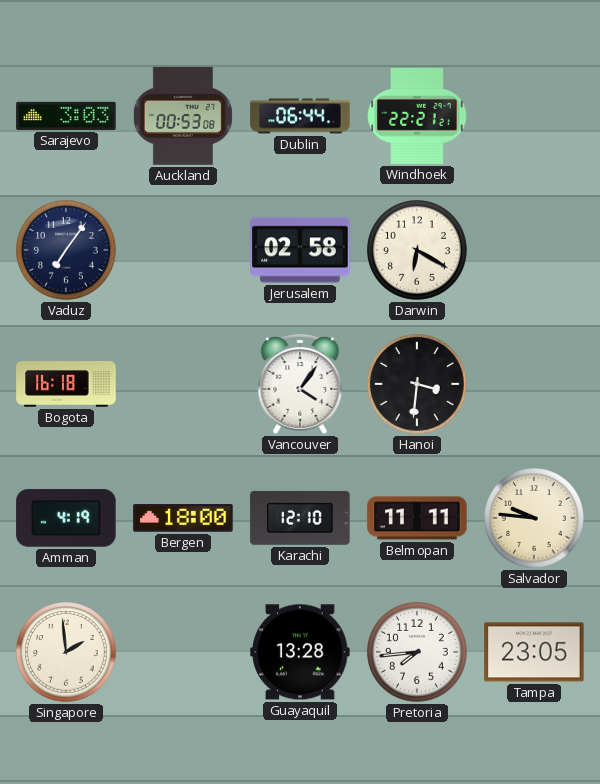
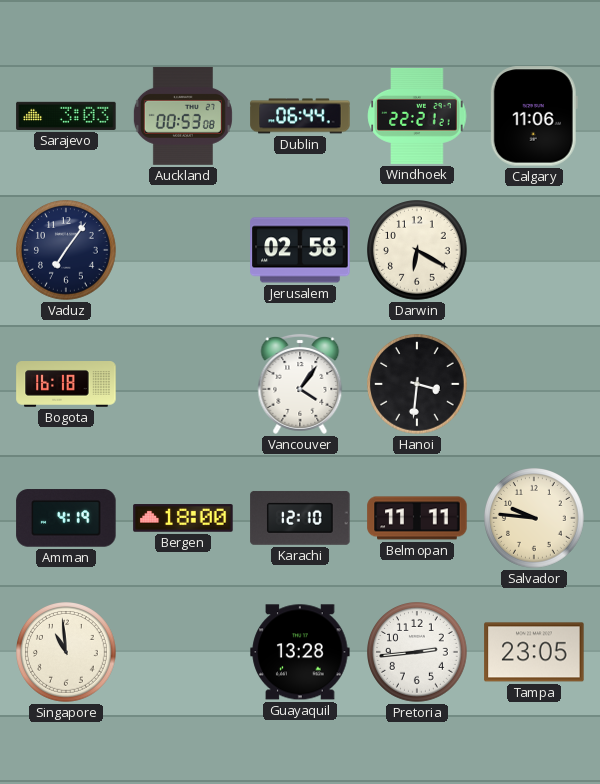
Calgary: none -> 11:06
Singapore: 1:59 -> 10:59
Pretoria: 7:44 -> 2:44
